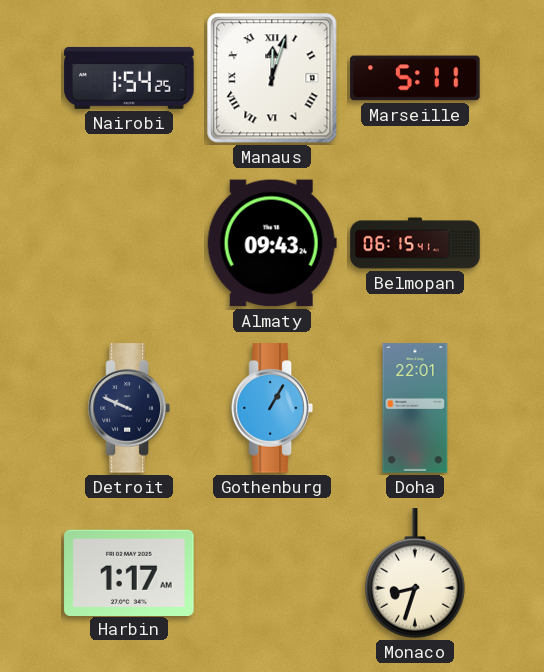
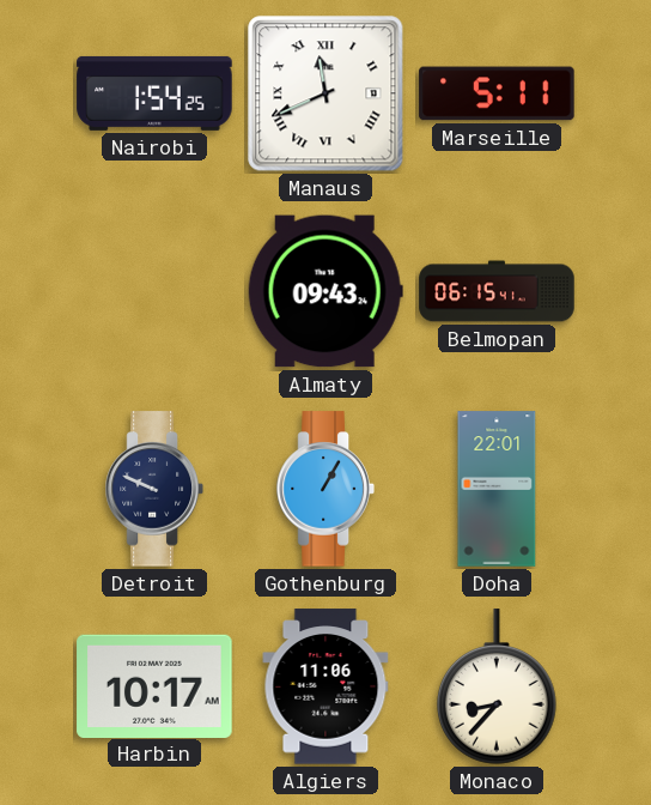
Manaus: 12:03 -> 11:41
Harbin: 1:17 -> 10:17
Algiers: none -> 11:06
Monaco: 8:33 -> 8:37
